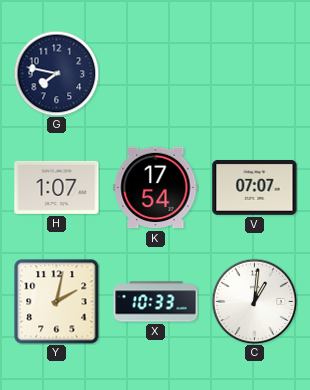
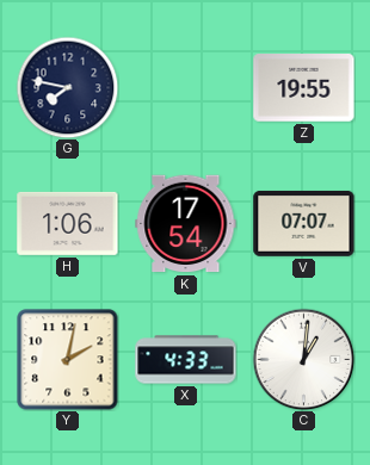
Z: none -> 19:55
H: 1:07 -> 1:06
X: 10:33 -> 4:33
